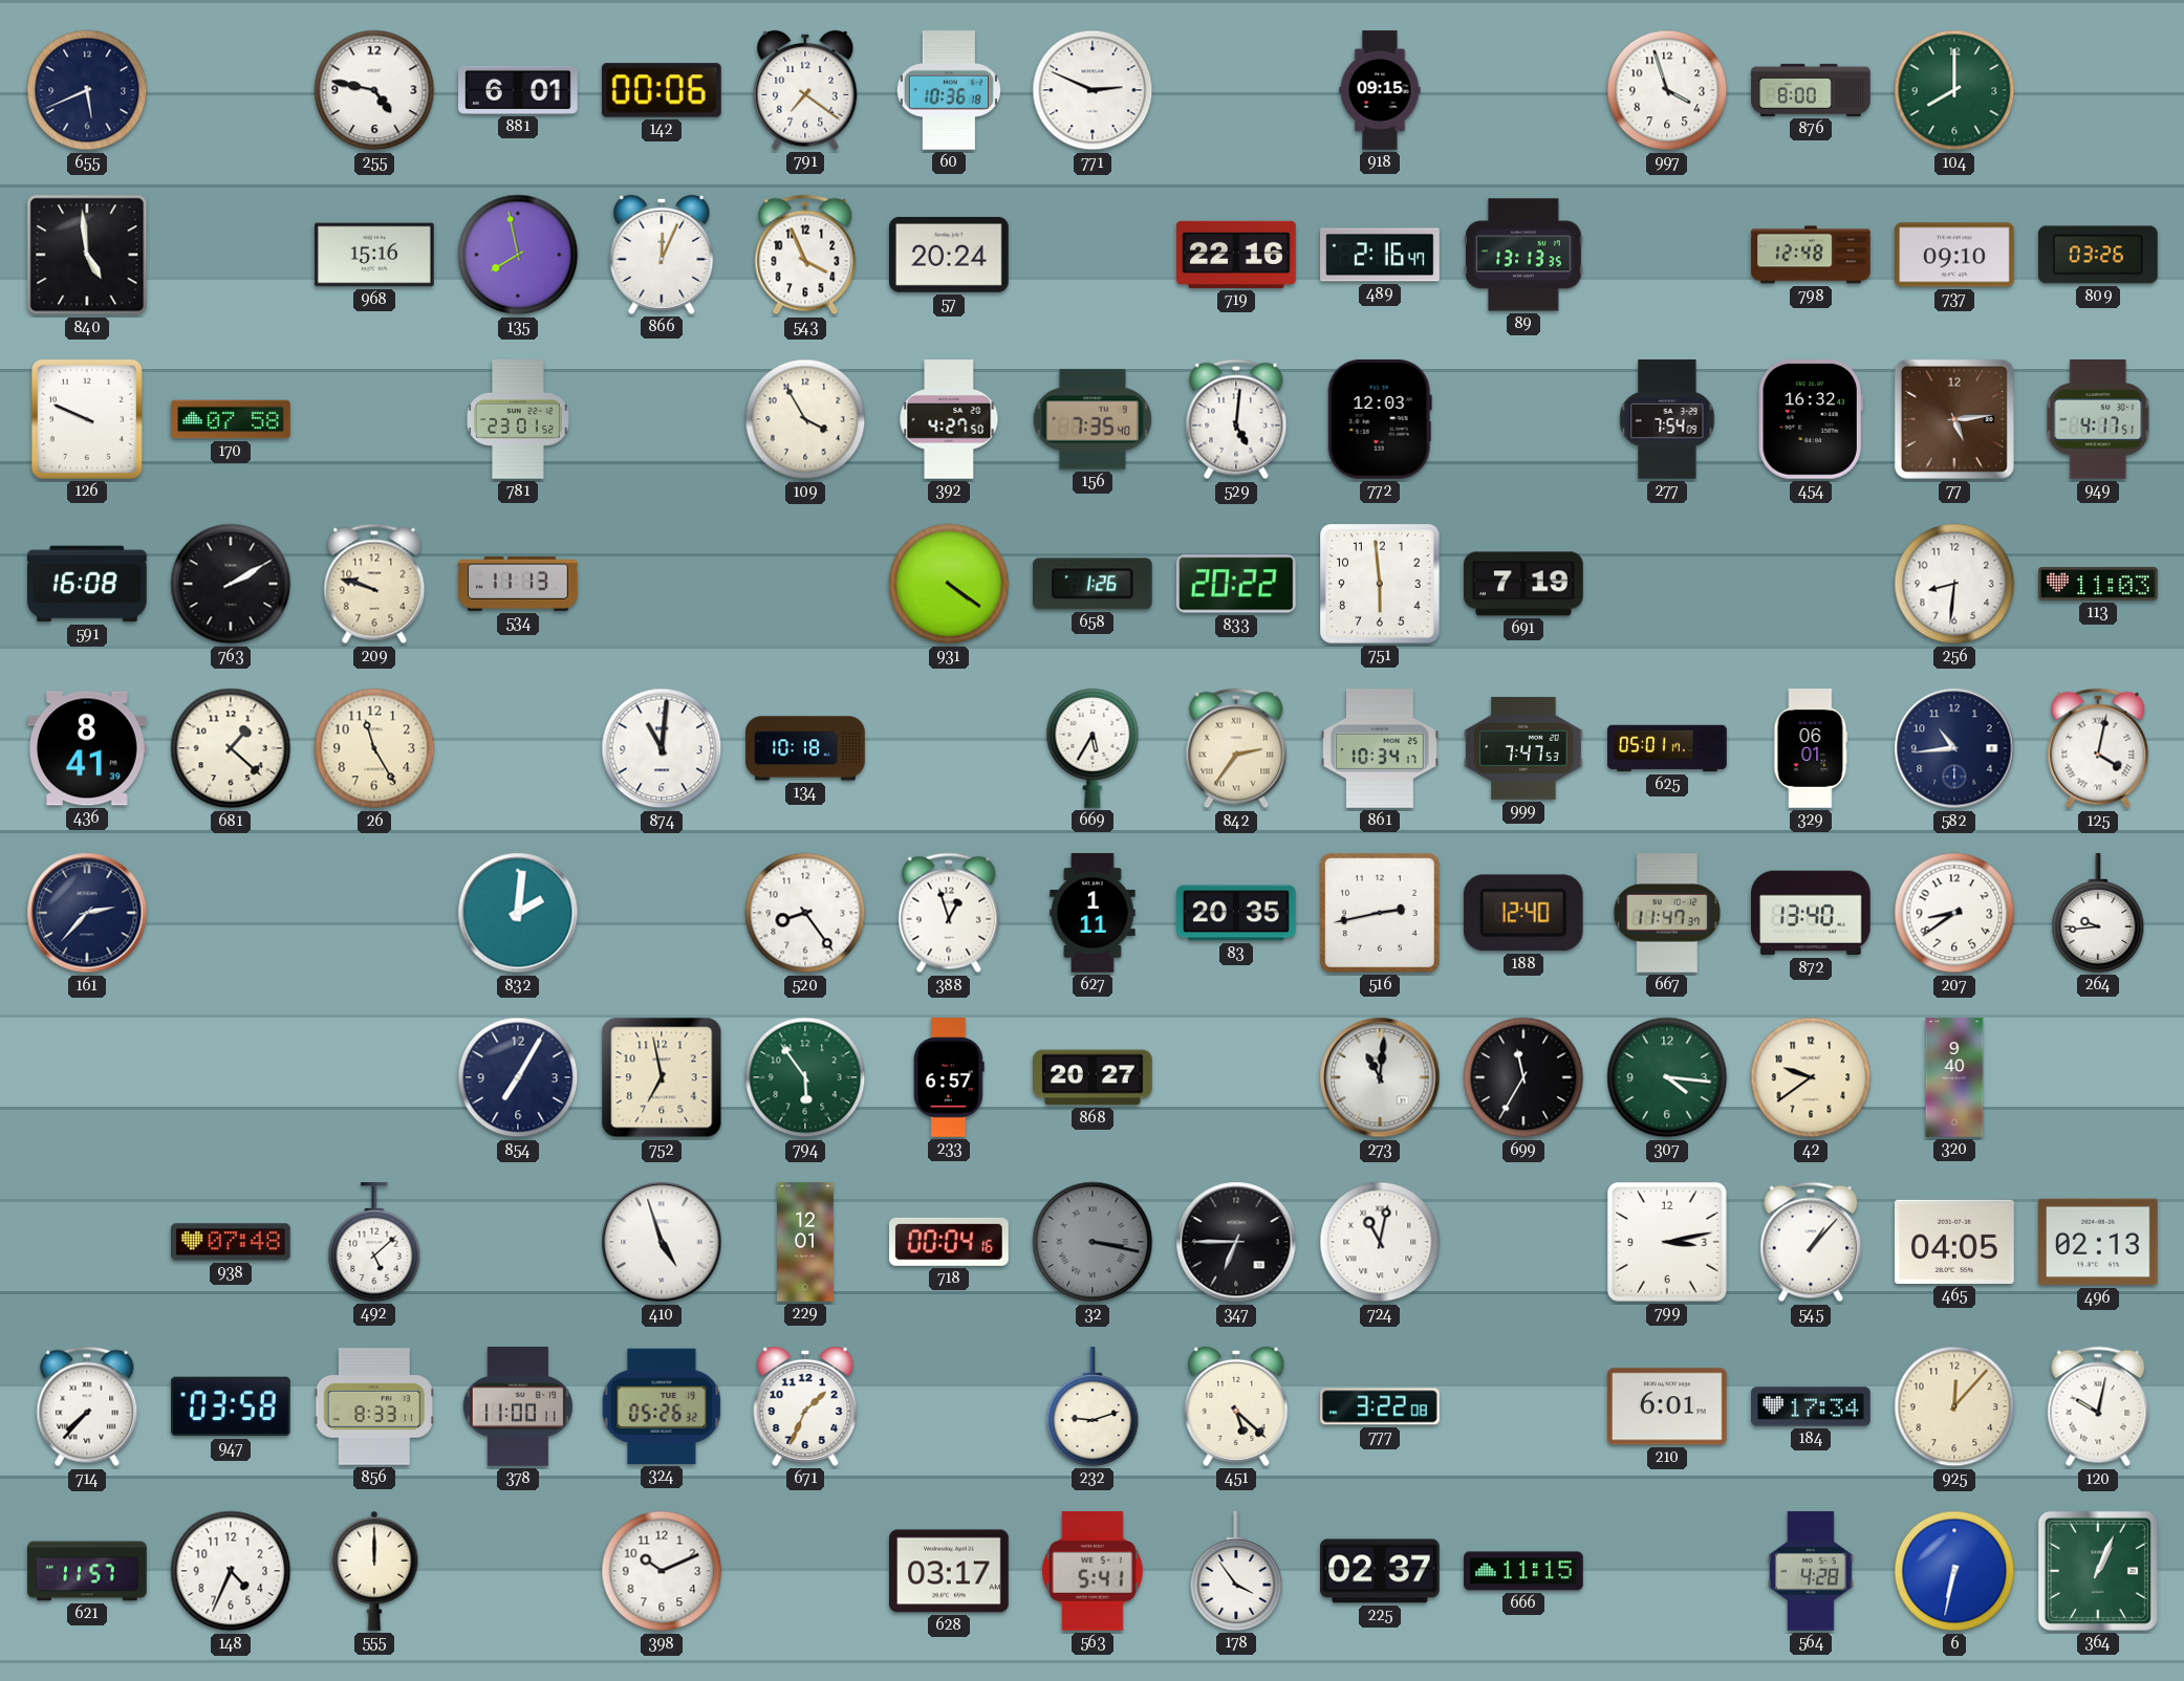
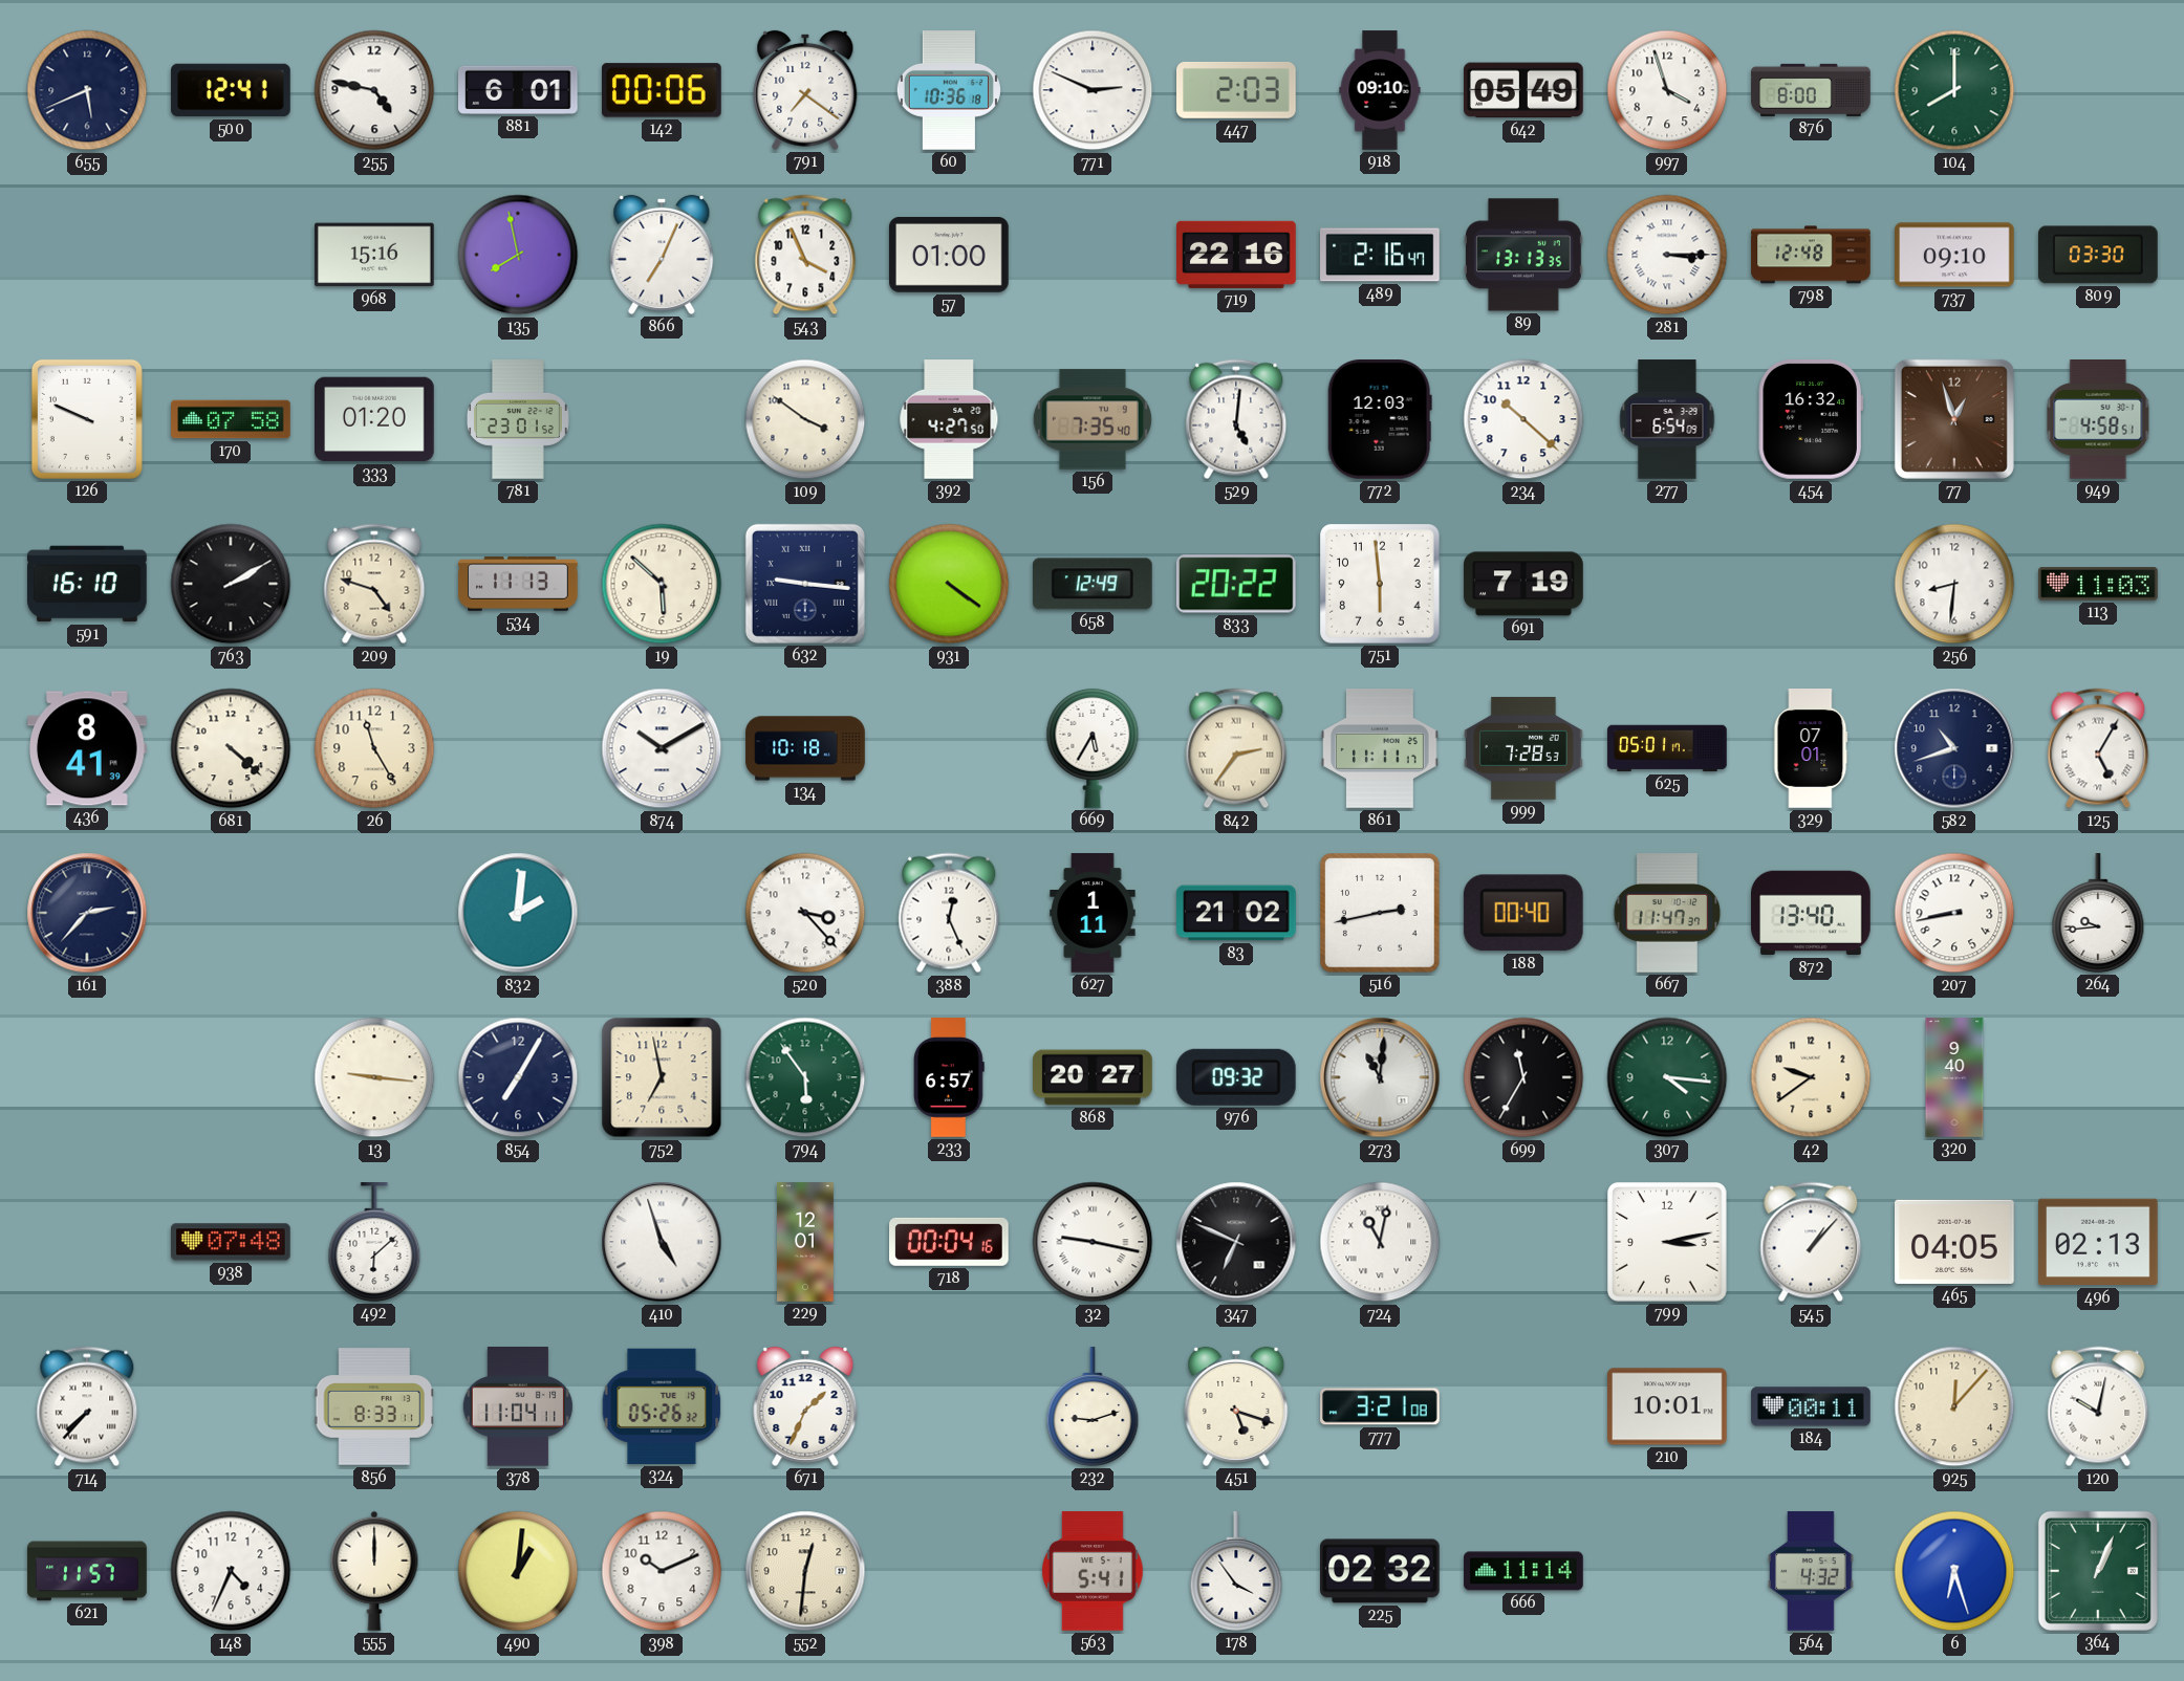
500: none -> 12:41
447: none -> 2:03
918: 09:15 -> 09:10
642: none -> 05:49
840: 4:59 -> none
866: 12:04 -> 7:04
57: 20:24 -> 01:00
281: none -> 3:15
809: 03:26 -> 03:30
333: none -> 01:20
109: 3:55 -> 3:51
234: none -> 10:22
277: 7:54 -> 6:54
77: 5:14 -> 12:57
949: 4:17 -> 4:58
591: 16:08 -> 16:10
209: 9:48 -> 4:48
19: none -> 5:52
632: none -> 9:16
658: 1:26 -> 12:49
681: 1:22 -> 4:22
874: 11:01 -> 10:10
861: 10:34 -> 11:11
999: 7:47 -> 7:28
329: 06:01 -> 07:01
582: 10:44 -> 10:42
125: 4:02 -> 5:05
520: 8:24 -> 3:23
388: 12:57 -> 12:26
83: 20:35 -> 21:02
188: 12:40 -> 00:40
207: 8:39 -> 8:43
13: none -> 9:16
976: none -> 09:32
492: 5:08 -> 6:08
32: 3:17 -> 9:17
32 dial: grey -> white
347: 6:45 -> 6:49
947: 03:58 -> none
378: 11:00 -> 11:04
451: 5:22 -> 5:18
777: 3:22 -> 3:21
210: 6:01 -> 10:01
184: 17:34 -> 00:11
490: none -> 1:01
552: none -> 12:31
628: 03:17 -> none
225: 02:37 -> 02:32
666: 11:15 -> 11:14
564: 4:28 -> 4:32
6: 6:32 -> 6:27
